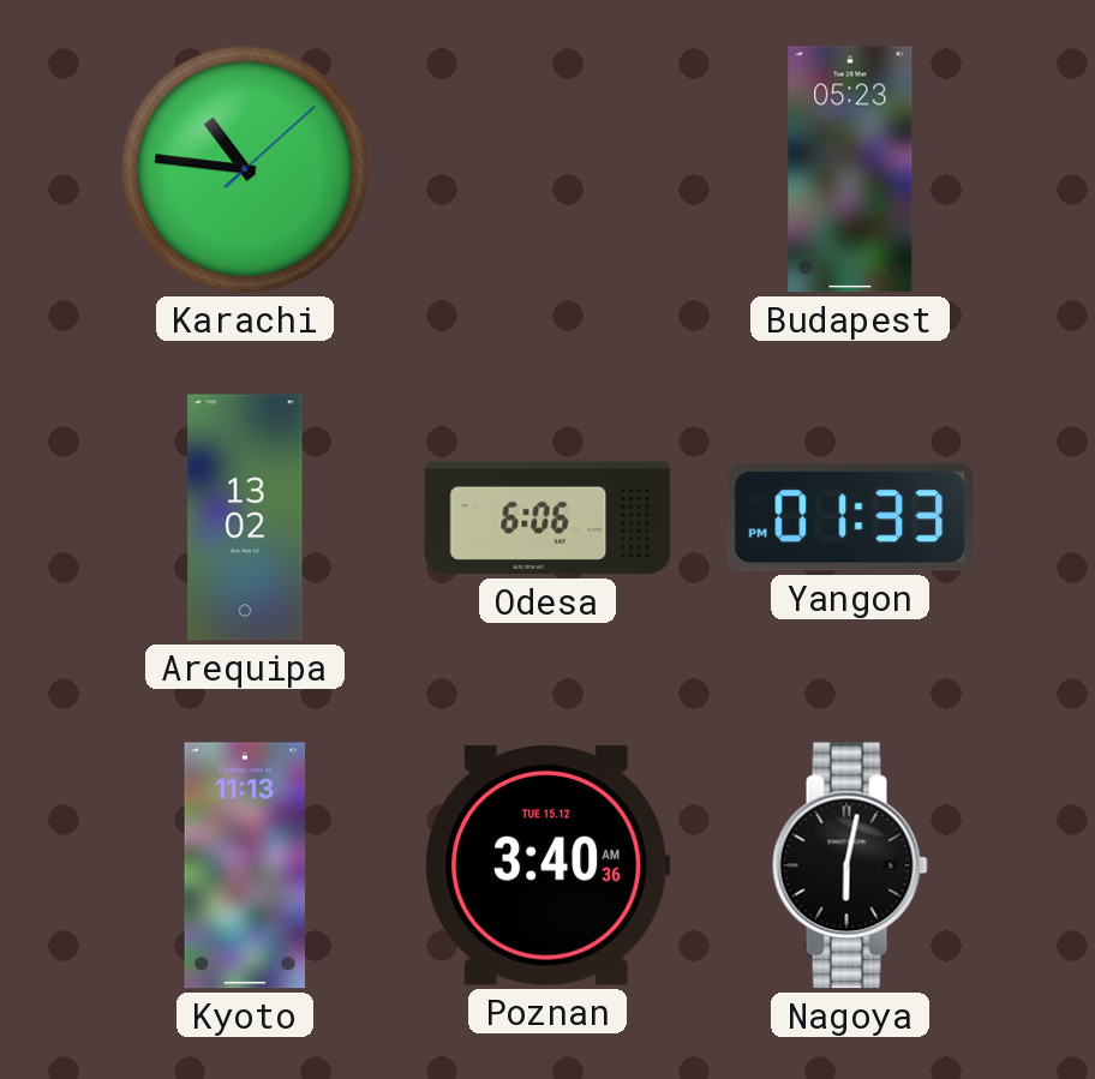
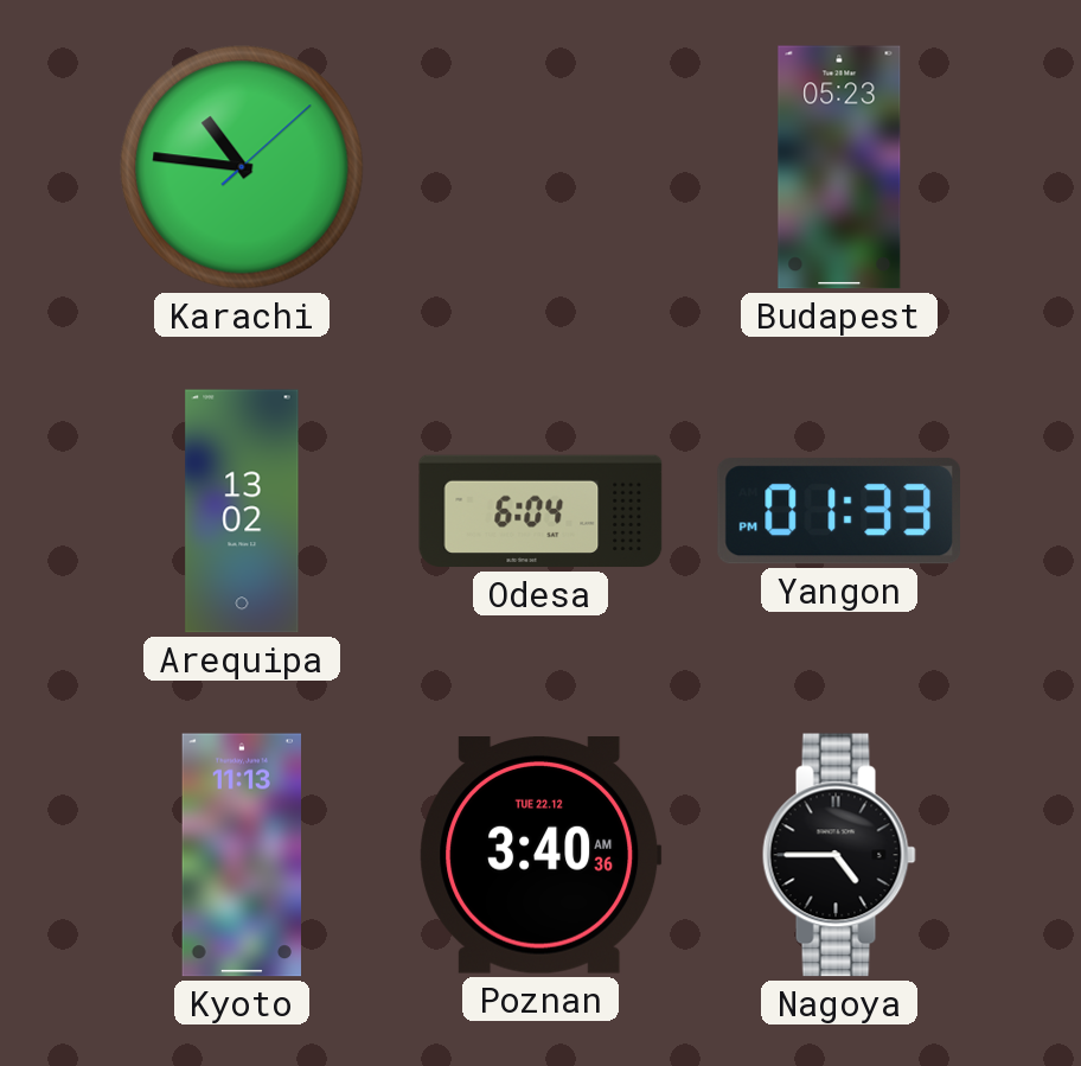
Odesa: 6:06 -> 6:04
Poznan date: TUE 15.12 -> TUE 22.12
Nagoya: 6:02 -> 4:45
